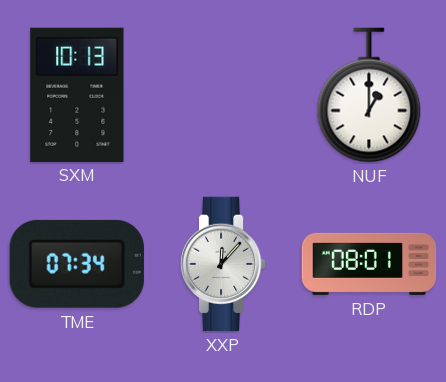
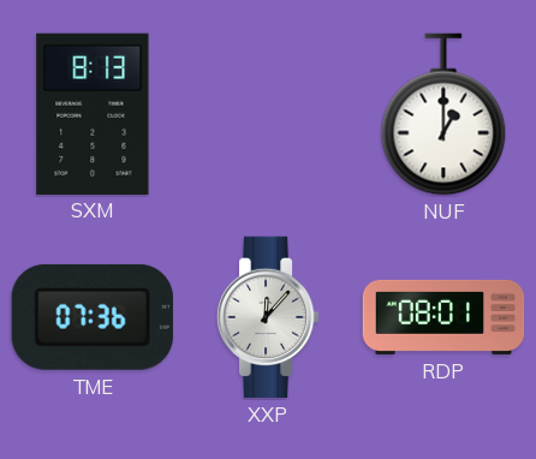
SXM: 10:13 -> 8:13
TME: 07:34 -> 07:36
